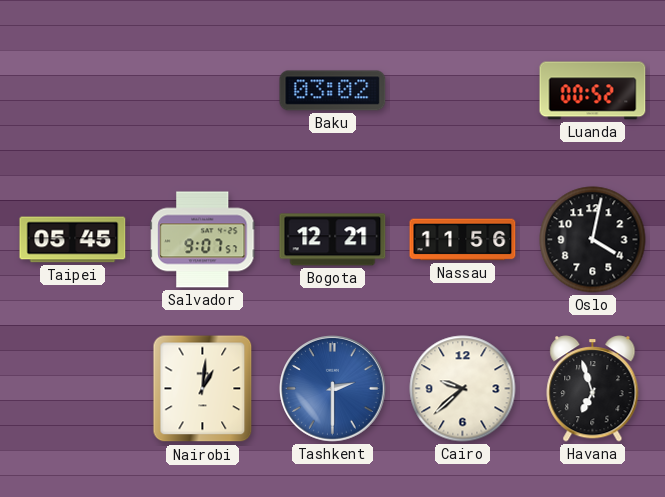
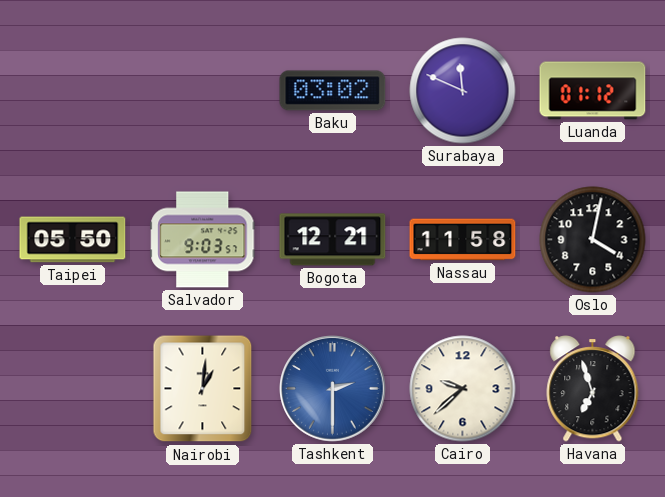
Surabaya: none -> 11:49
Luanda: 00:52 -> 01:12
Taipei: 05:45 -> 05:50
Salvador: 9:07 -> 9:03
Nassau: 11:56 -> 11:58
